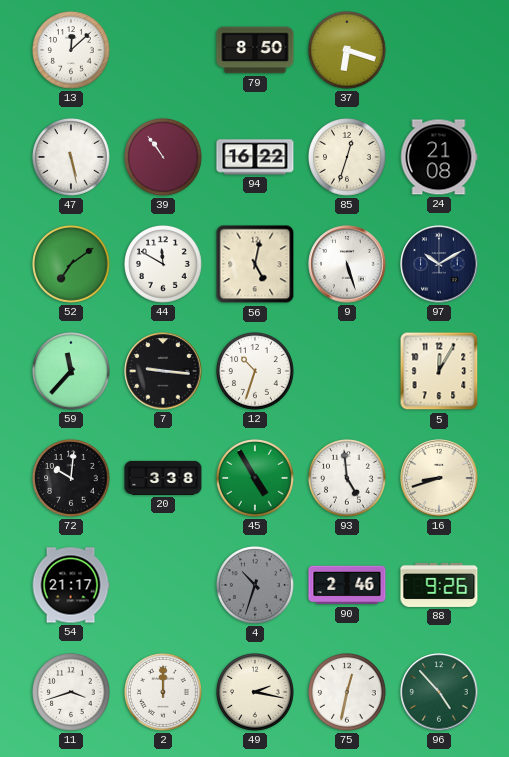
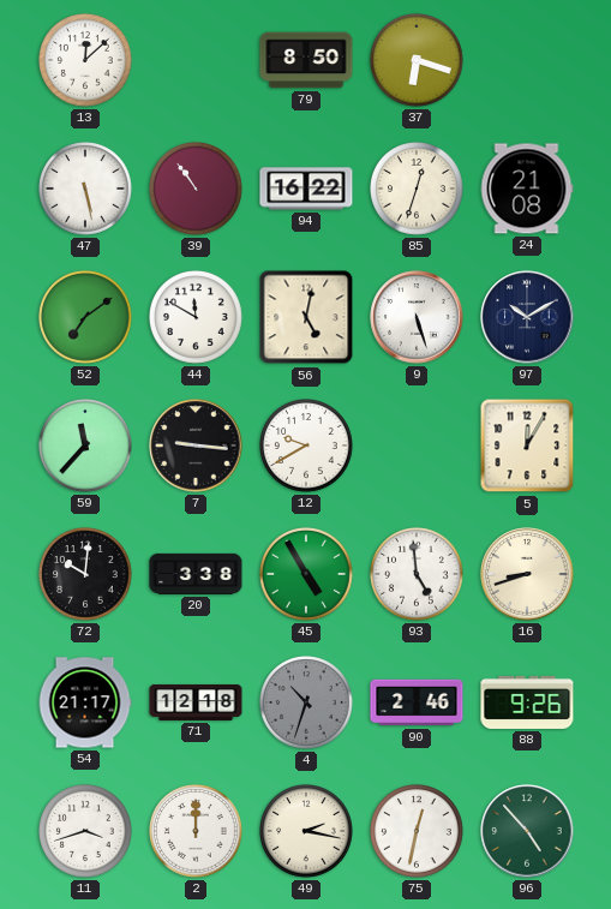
12: 10:33 -> 9:40
71: none -> 12:18
